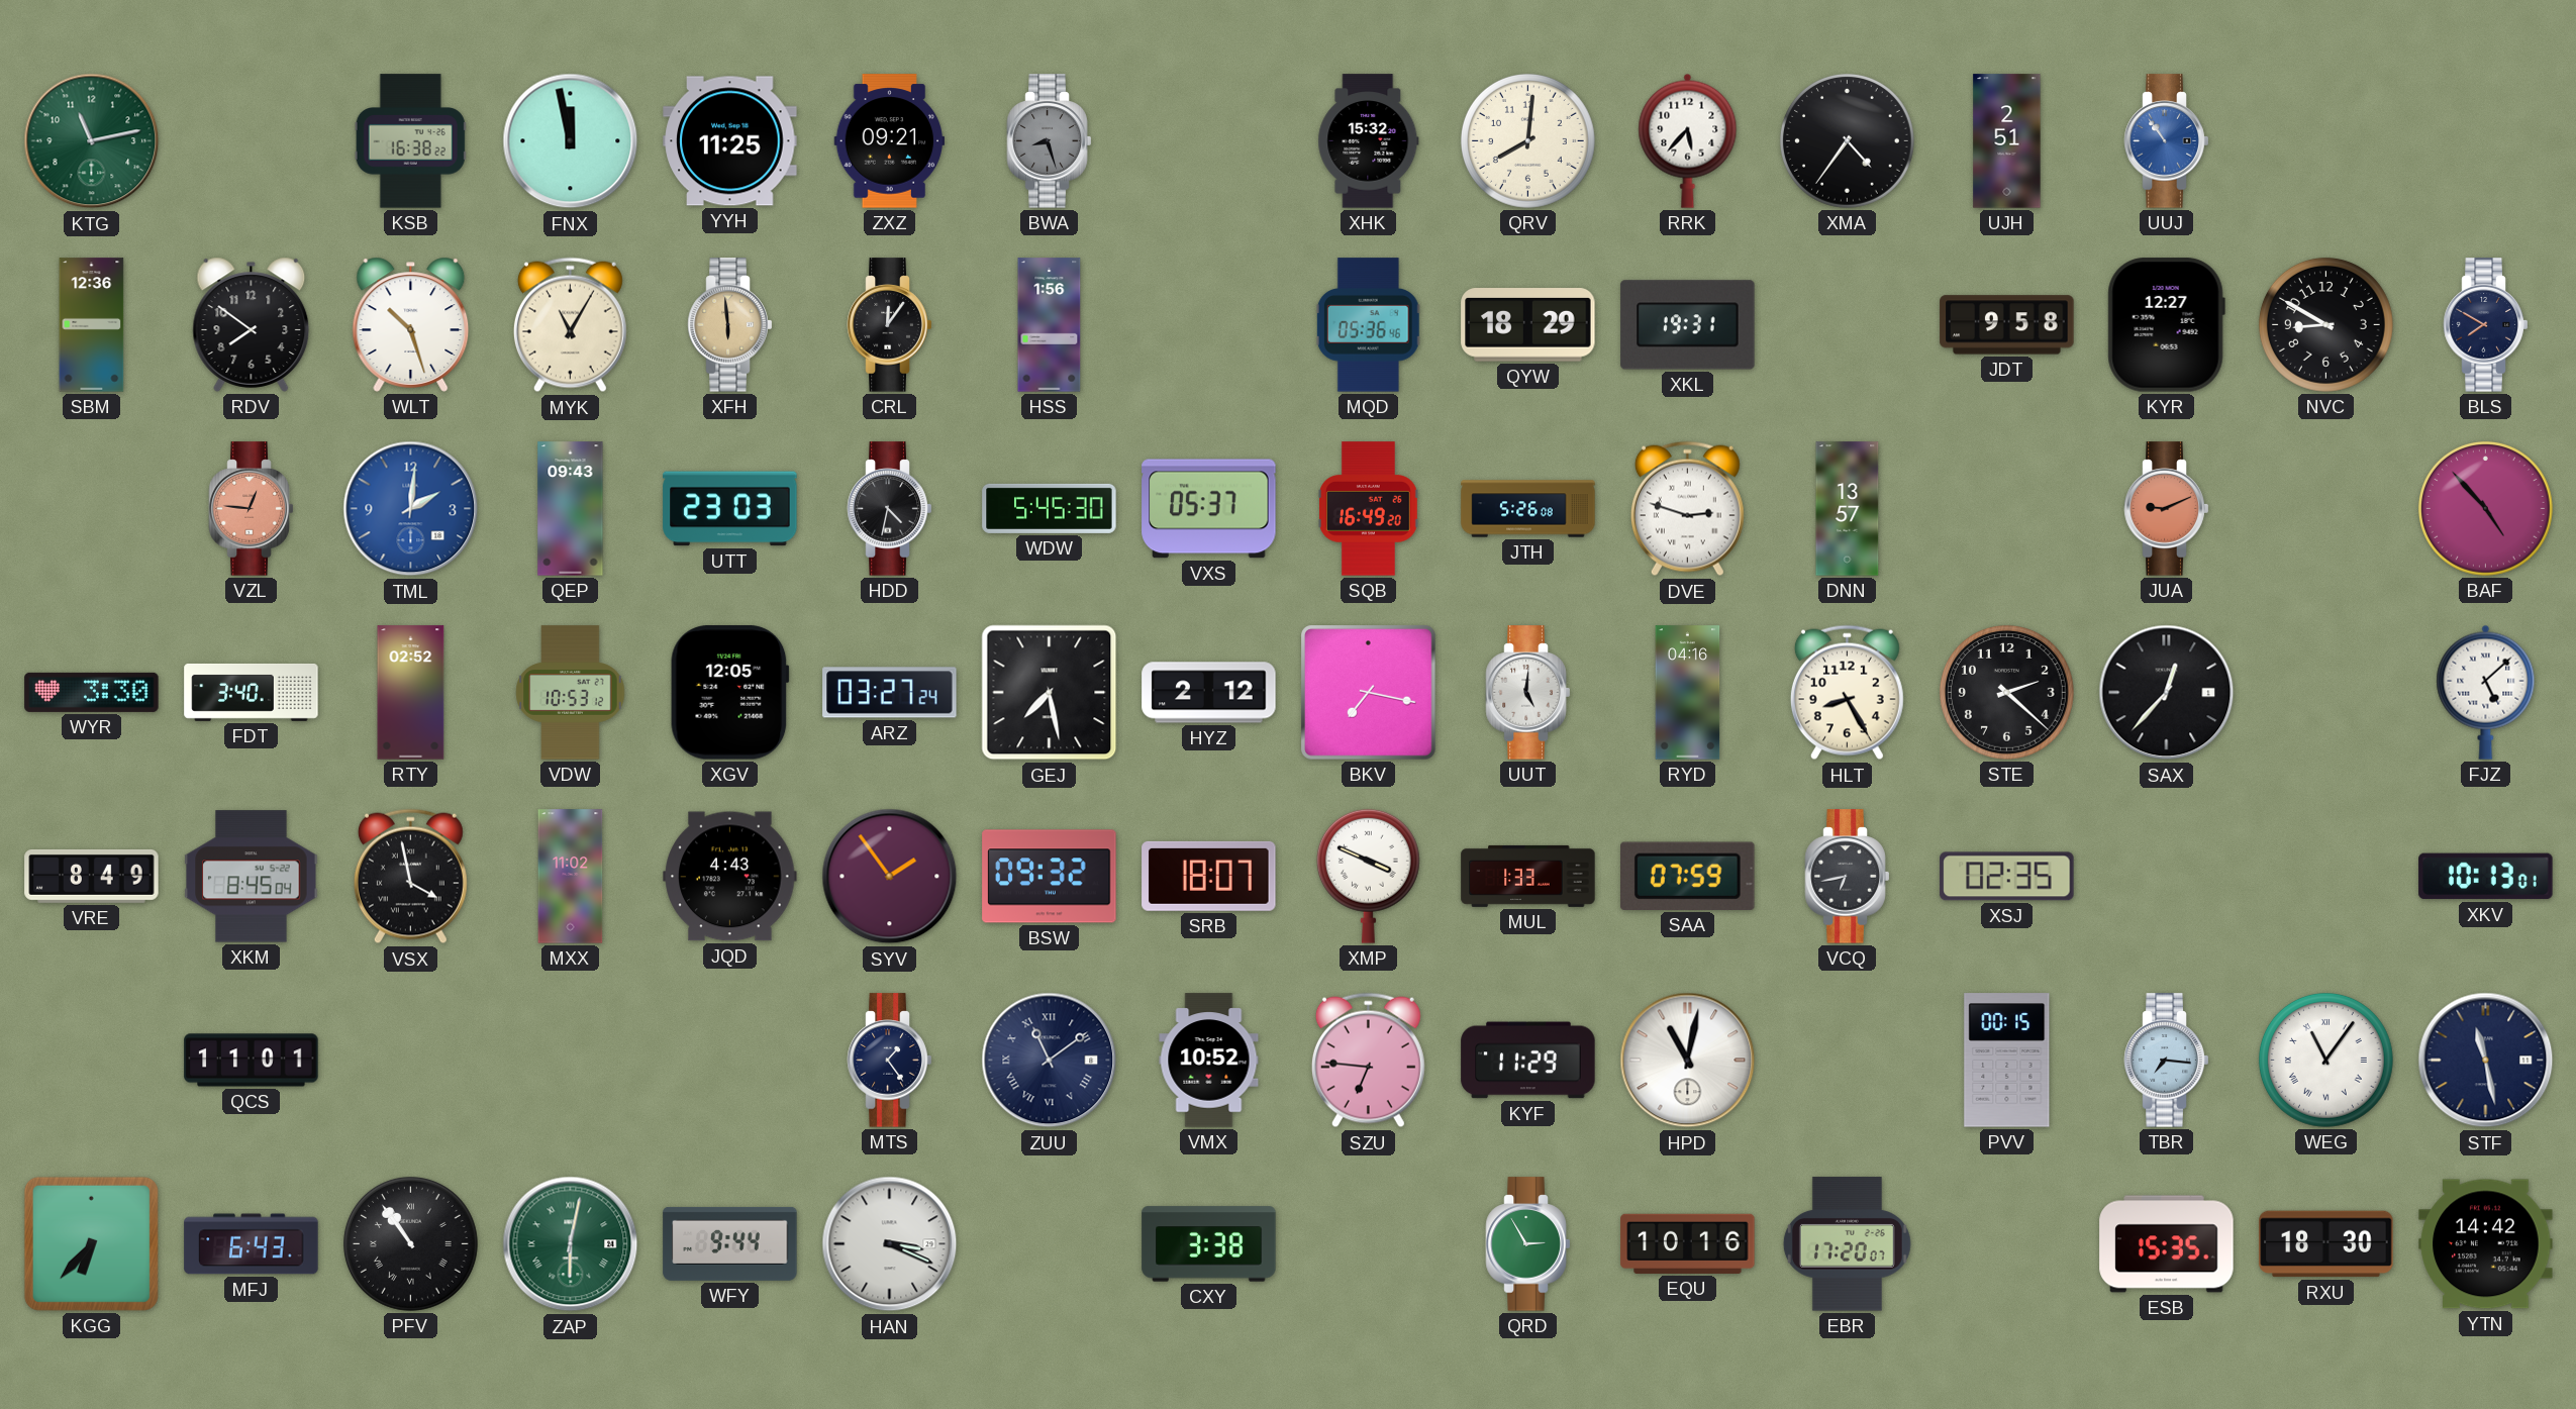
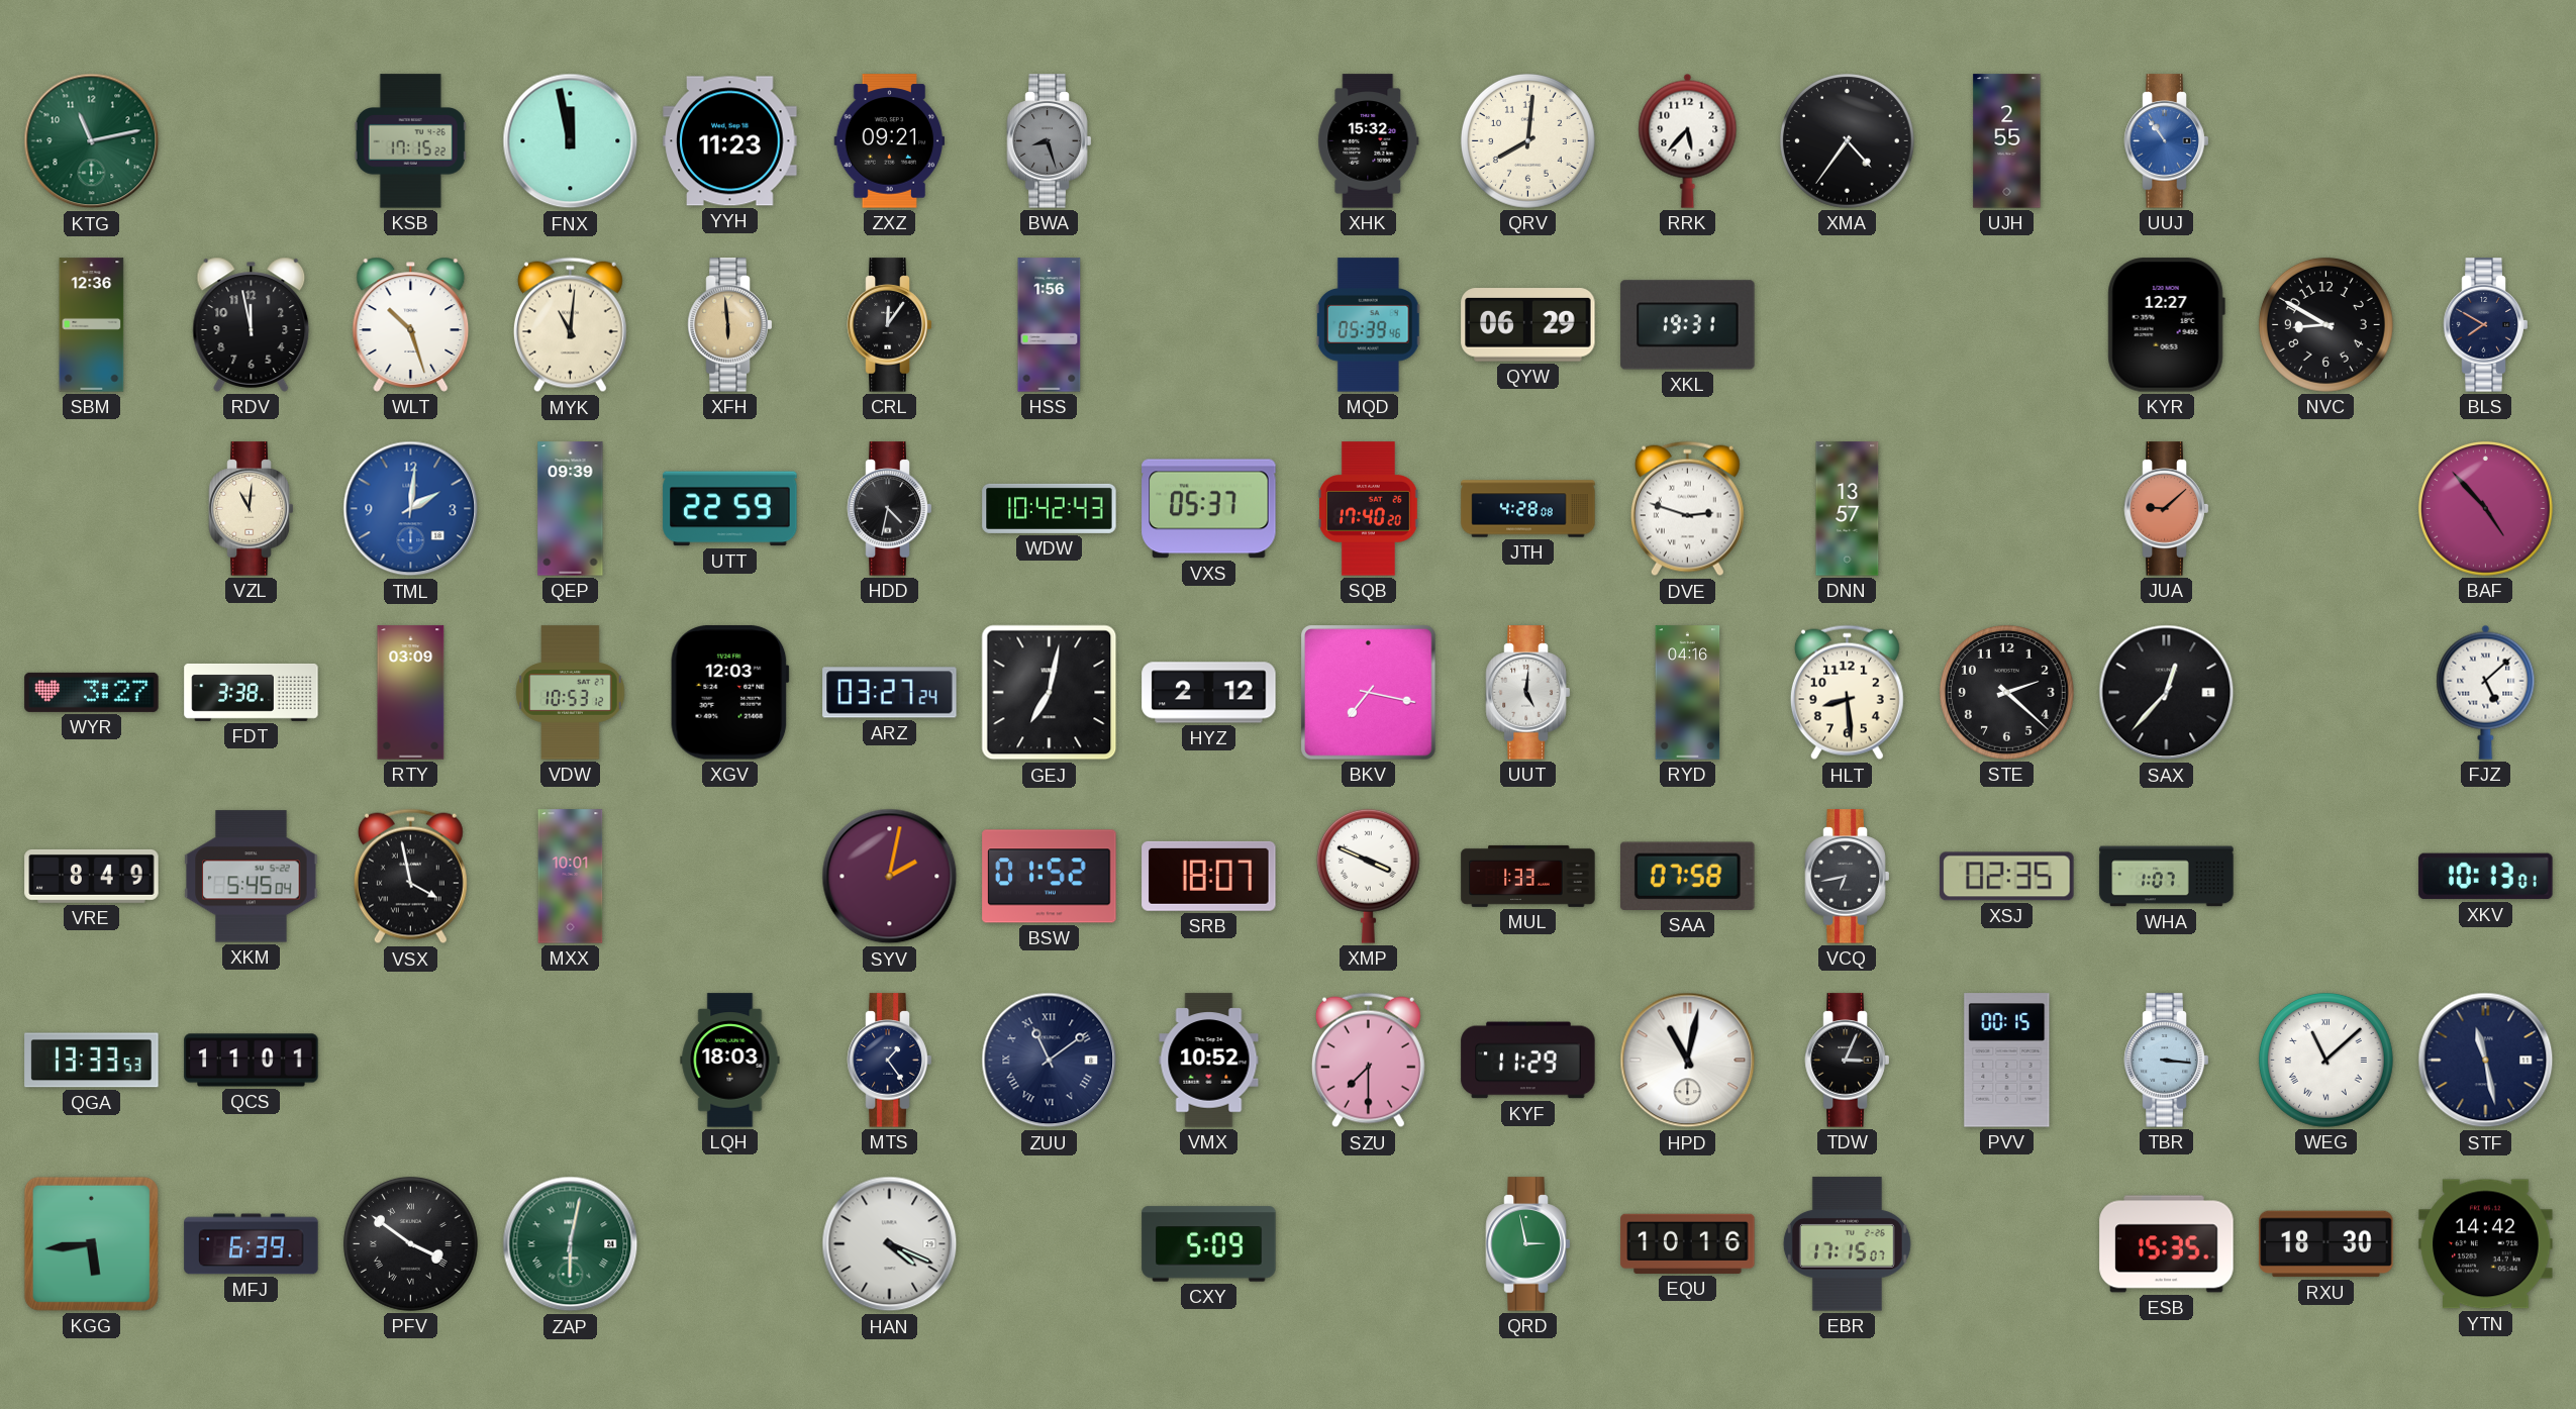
KSB: 16:38 -> 17:15
YYH: 11:25 -> 11:23
UJH: 2:51 -> 2:55
RDV: 7:51 -> 11:58
MYK: 11:05 -> 11:01
MQD: 05:36 -> 05:39
QYW: 18:29 -> 06:29
JDT: 9:58 -> none
VZL: 12:46 -> 11:01
VZL dial: salmon -> cream
QEP: 09:43 -> 09:39
UTT: 23:03 -> 22:59
WDW: 5:45 -> 10:42
SQB: 16:49 -> 17:40
JTH: 5:26 -> 4:28
JUA: 9:11 -> 9:08
WYR: 3:30 -> 3:27
FDT: 3:40 -> 3:38
RTY: 02:52 -> 03:09
XGV: 12:05 -> 12:03
GEJ: 7:28 -> 7:02
HLT: 8:25 -> 8:29
XKM: 8:45 -> 5:45
MXX: 11:02 -> 10:01
JQD: 4:43 -> none
SYV: 1:54 -> 2:02
BSW: 09:32 -> 01:52
SAA: 07:59 -> 07:58
WHA: none -> 1:07
QGA: none -> 13:33
LQH: none -> 18:03
SZU: 6:46 -> 7:30
TDW: none -> 3:04
TBR: 7:16 -> 3:16
WEG: 11:06 -> 11:08
KGG: 6:37 -> 5:44
MFJ: 6:43 -> 6:39
PFV: 10:54 -> 3:51
WFY: 9:44 -> none
HAN: 3:19 -> 4:19
CXY: 3:38 -> 5:09
QRD: 2:55 -> 2:58
EBR: 17:20 -> 17:15
